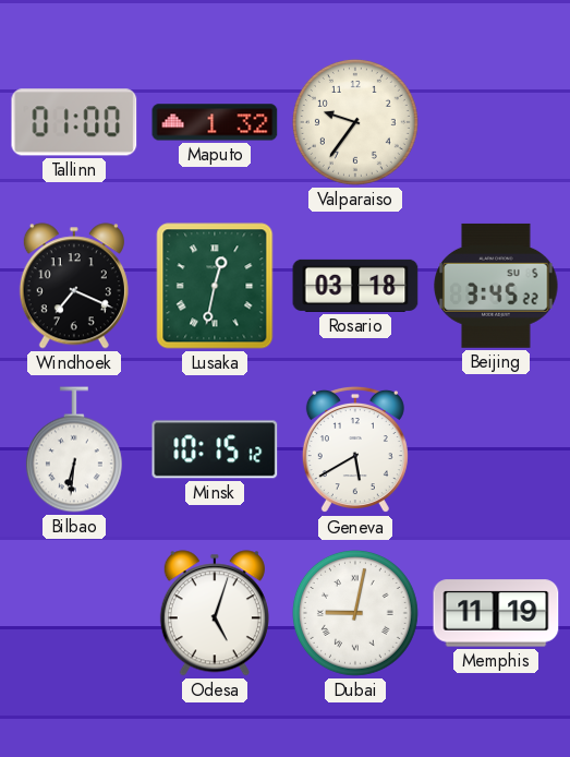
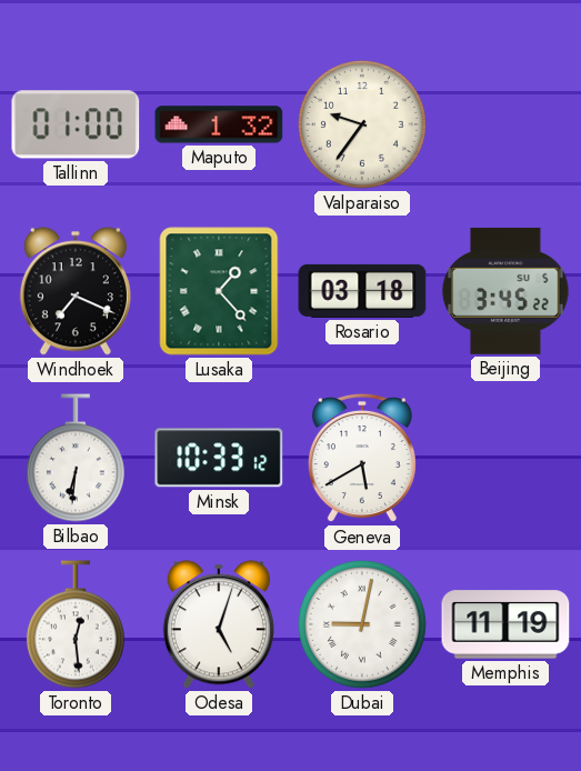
Lusaka: 12:32 -> 1:23
Minsk: 10:15 -> 10:33
Toronto: none -> 12:29
